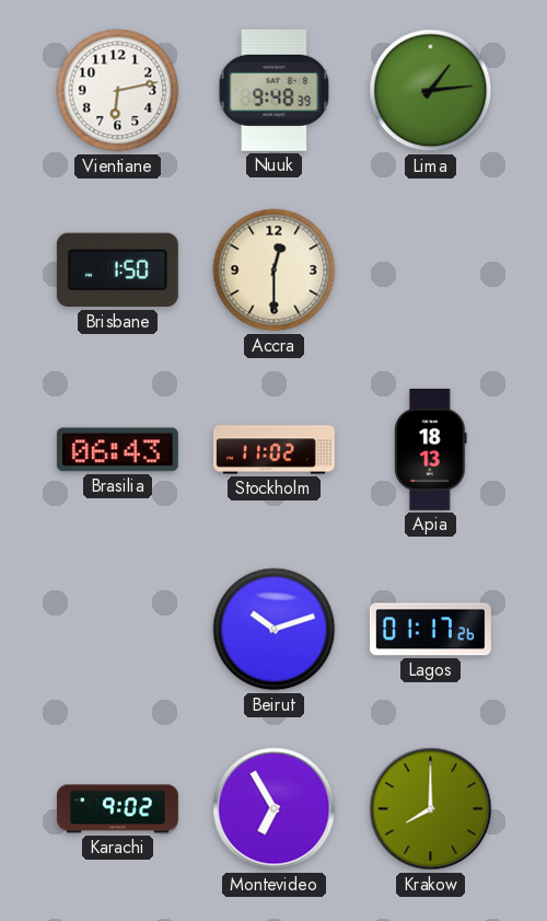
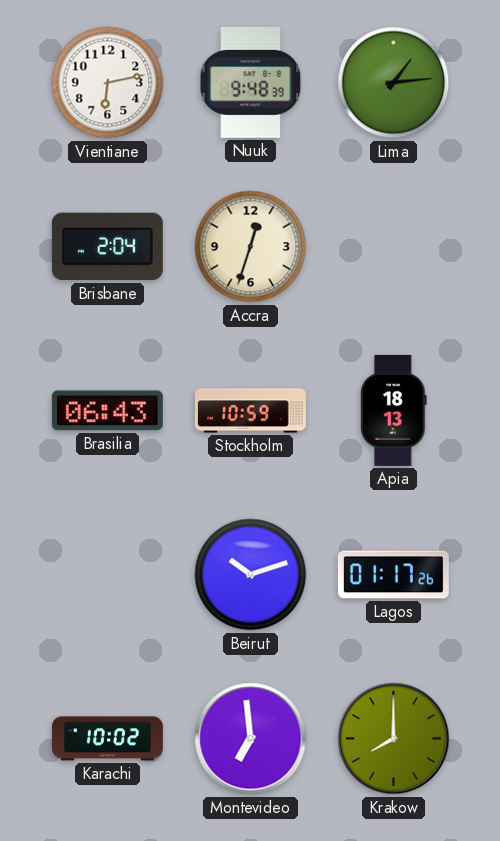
Brisbane: 1:50 -> 2:04
Accra: 12:30 -> 12:33
Stockholm: 11:02 -> 10:59
Karachi: 9:02 -> 10:02
Montevideo: 6:55 -> 6:59
